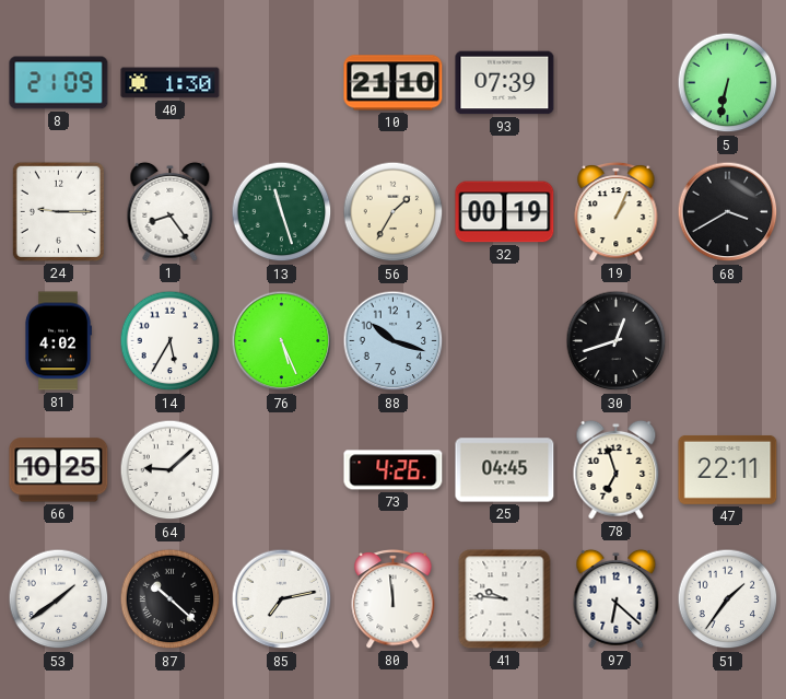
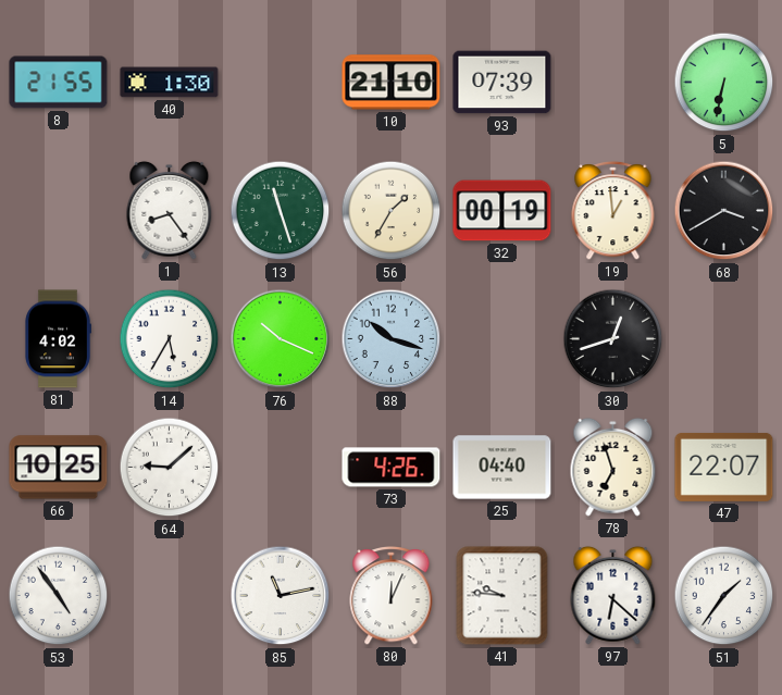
8: 21:09 -> 21:55
24: 9:15 -> none
19: 1:04 -> 12:59
76: 5:26 -> 10:19
25: 04:45 -> 04:40
47: 22:11 -> 22:07
53: 1:39 -> 4:54
87: 10:22 -> none
85: 7:13 -> 11:13
80: 11:59 -> 12:04
